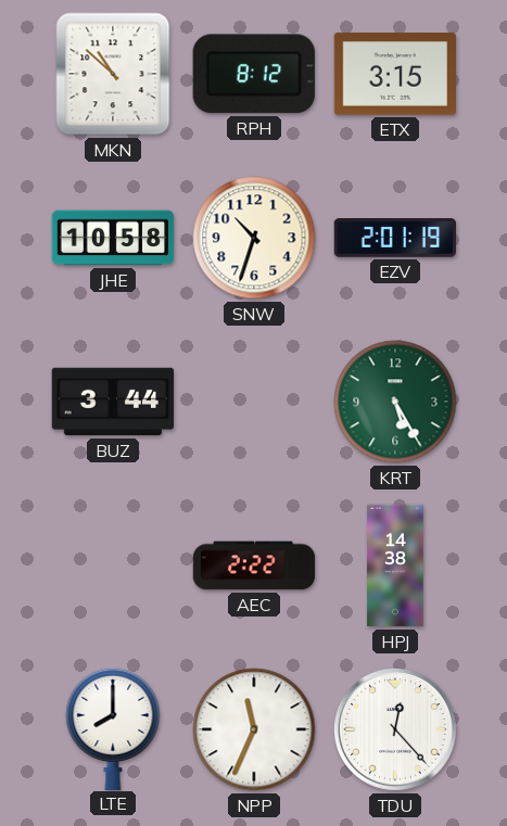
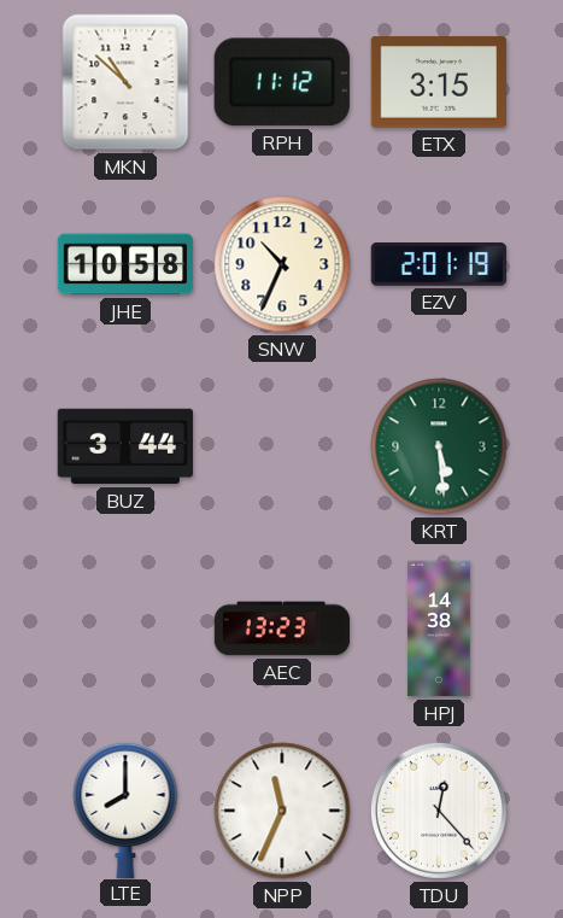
RPH: 8:12 -> 11:12
SNW: 10:33 -> 10:34
KRT: 5:25 -> 5:29
AEC: 2:22 -> 13:23
